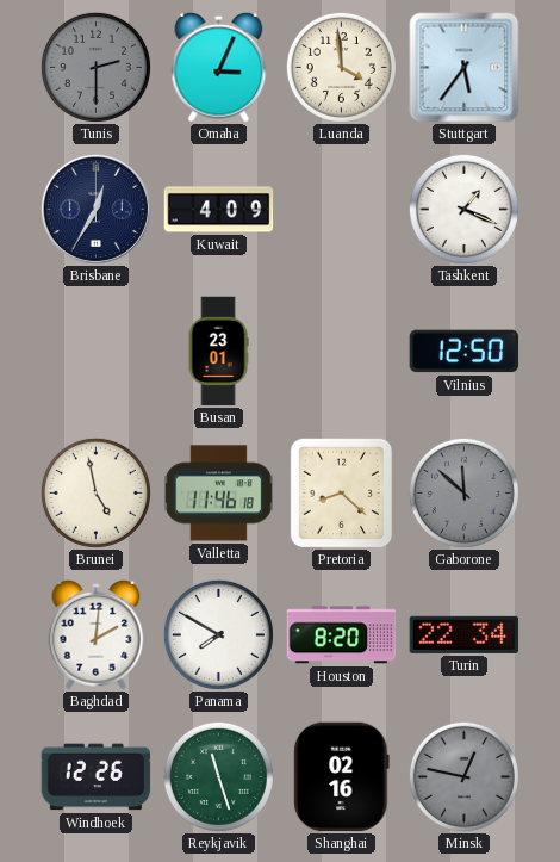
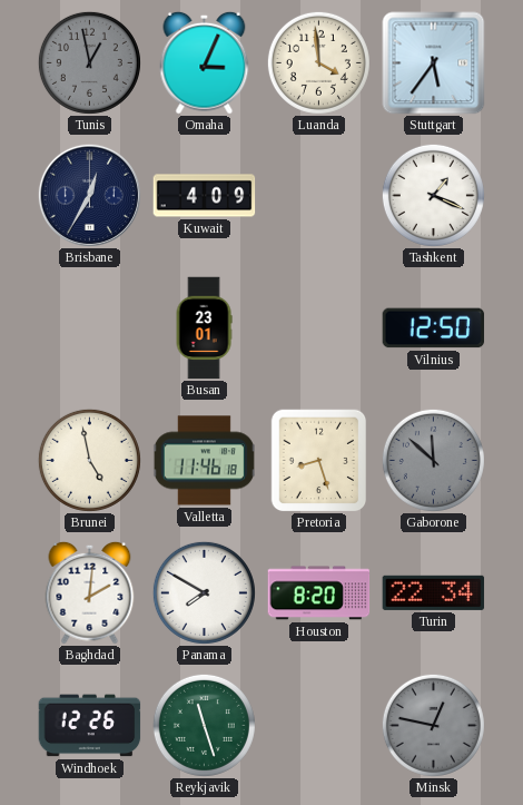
Tunis: 2:30 -> 12:58
Pretoria: 8:22 -> 8:27
Shanghai: 02:16 -> none
